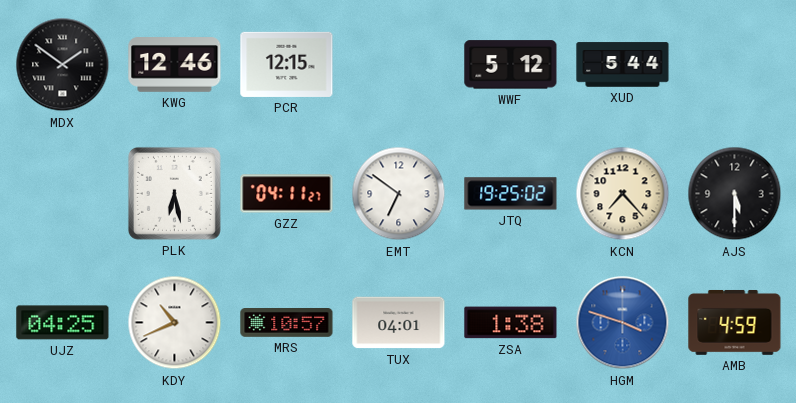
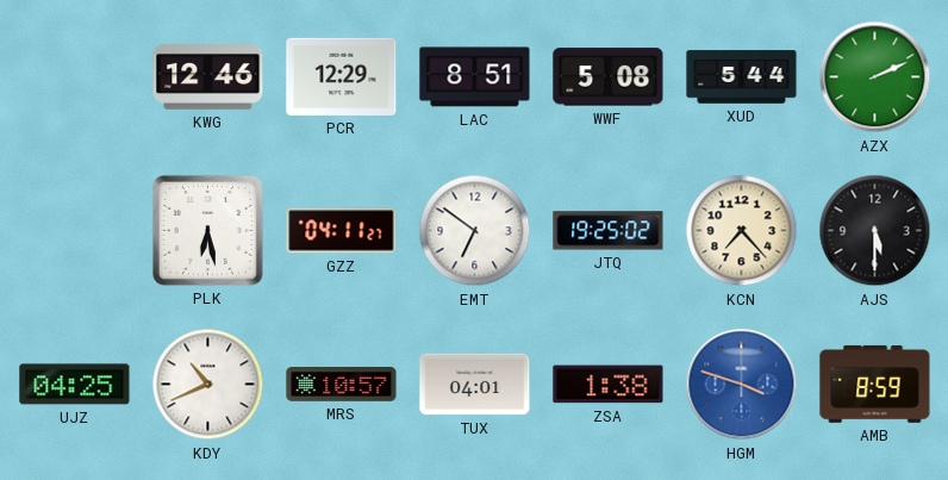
MDX: 1:51 -> none
PCR: 12:15 -> 12:29
LAC: none -> 8:51
WWF: 5:12 -> 5:08
AZX: none -> 2:11
AMB: 4:59 -> 8:59
